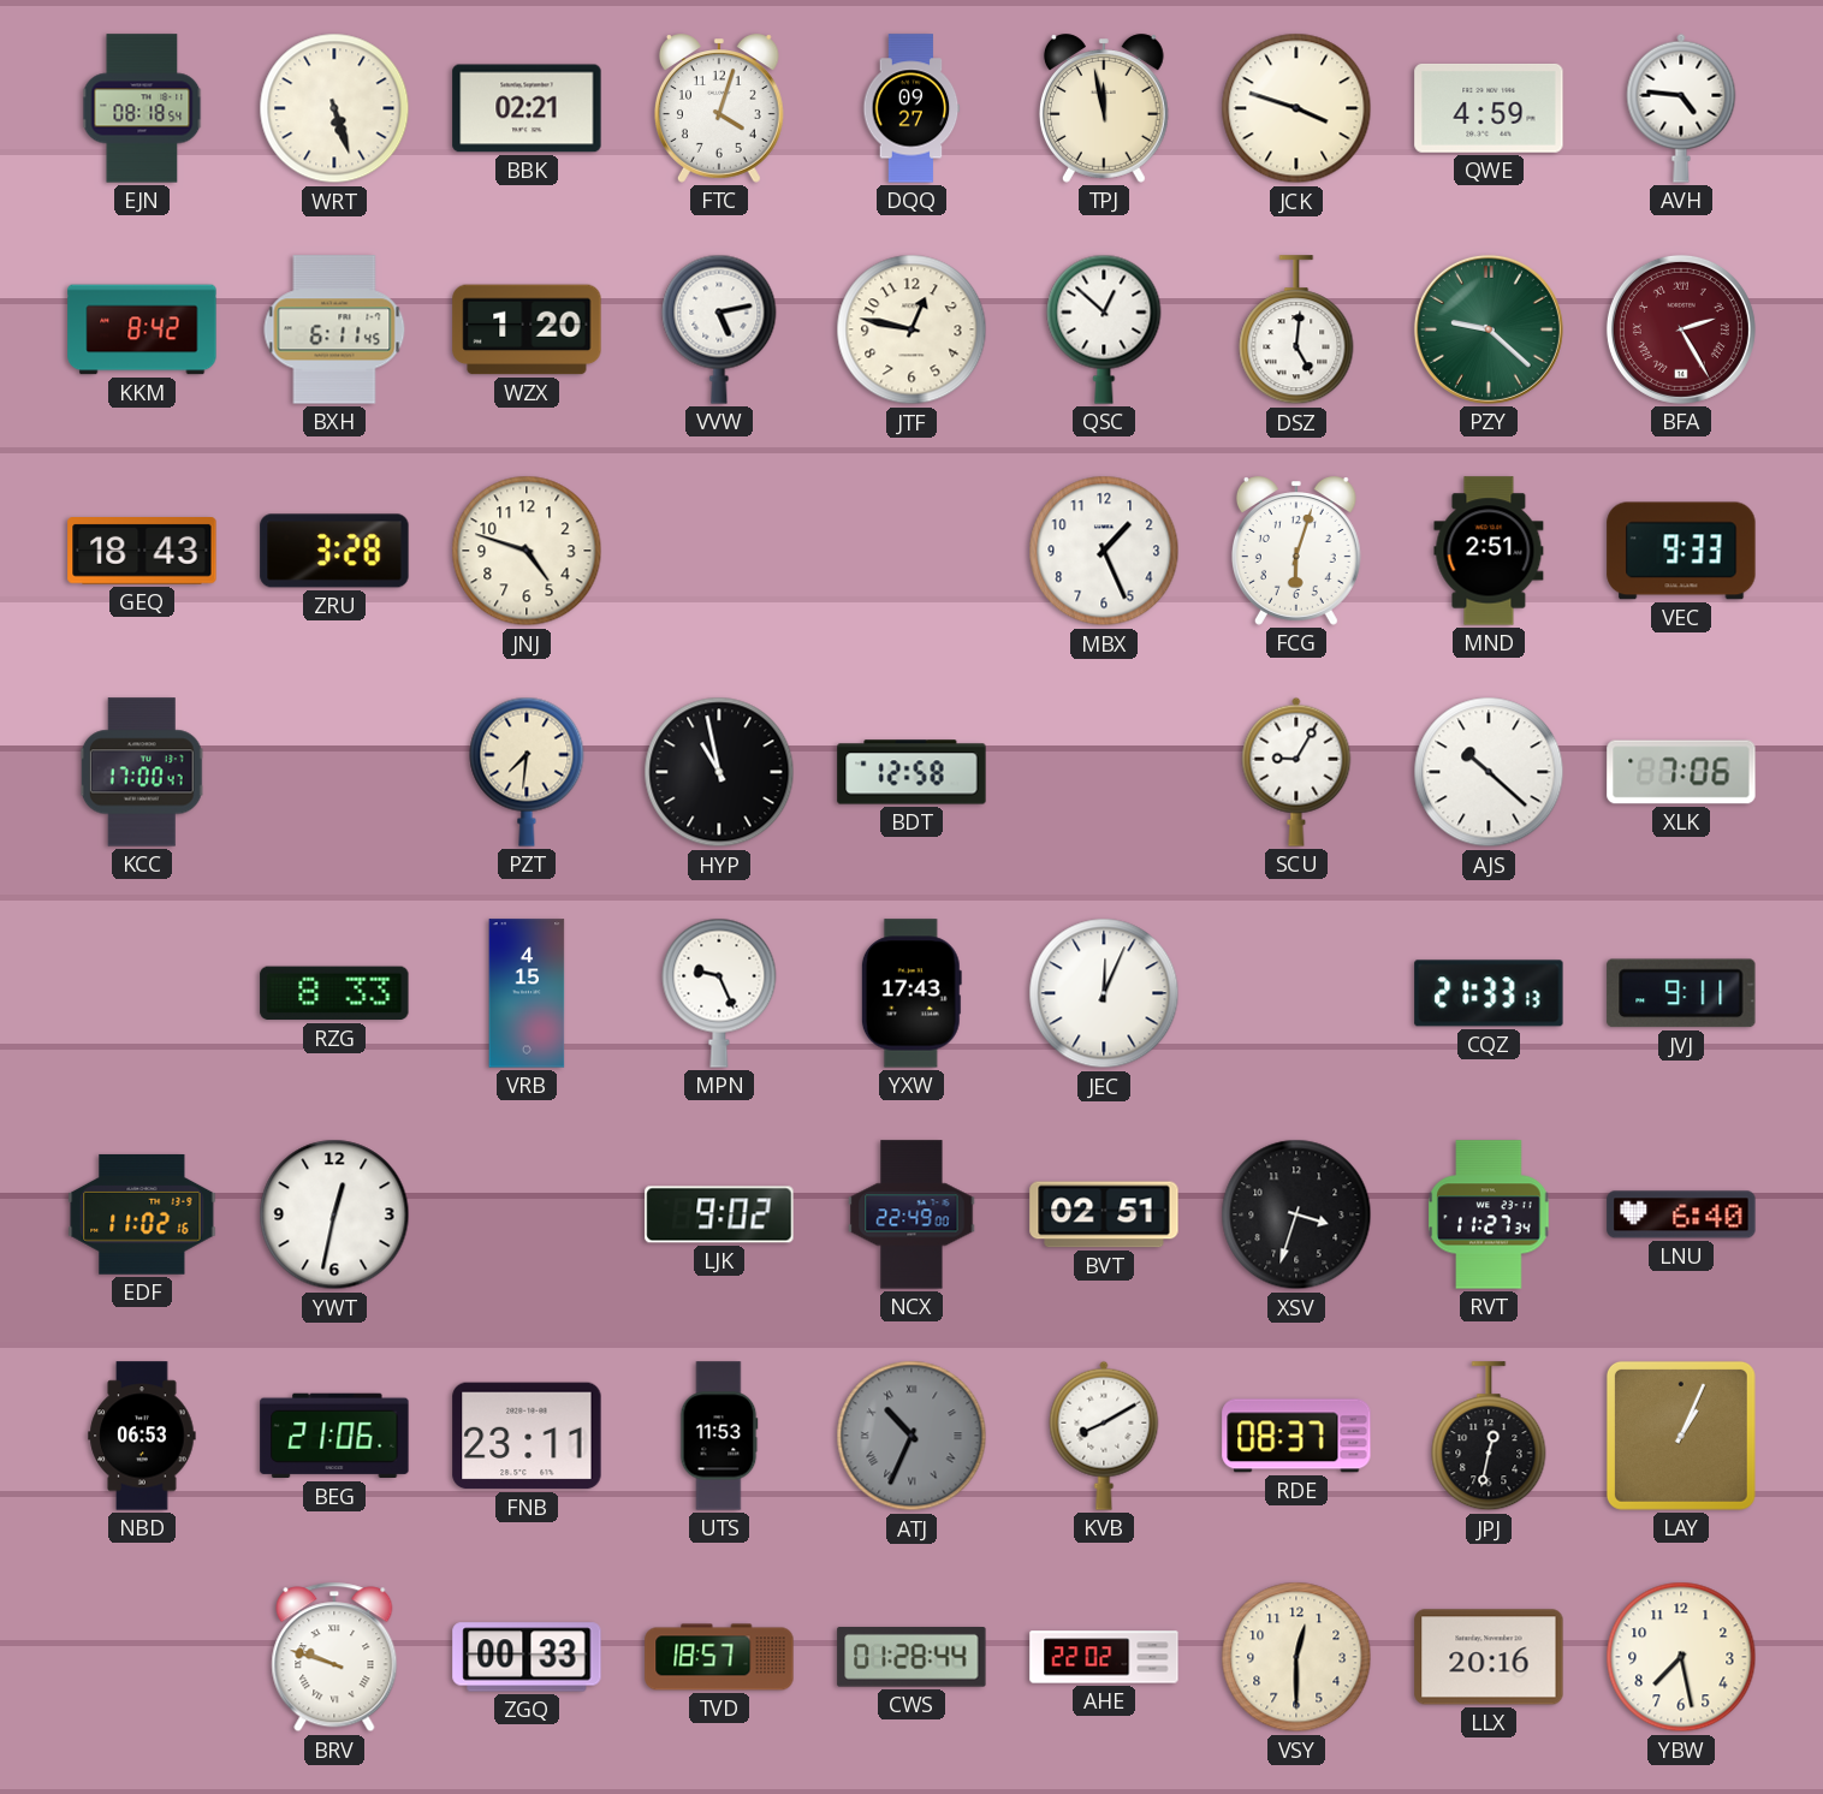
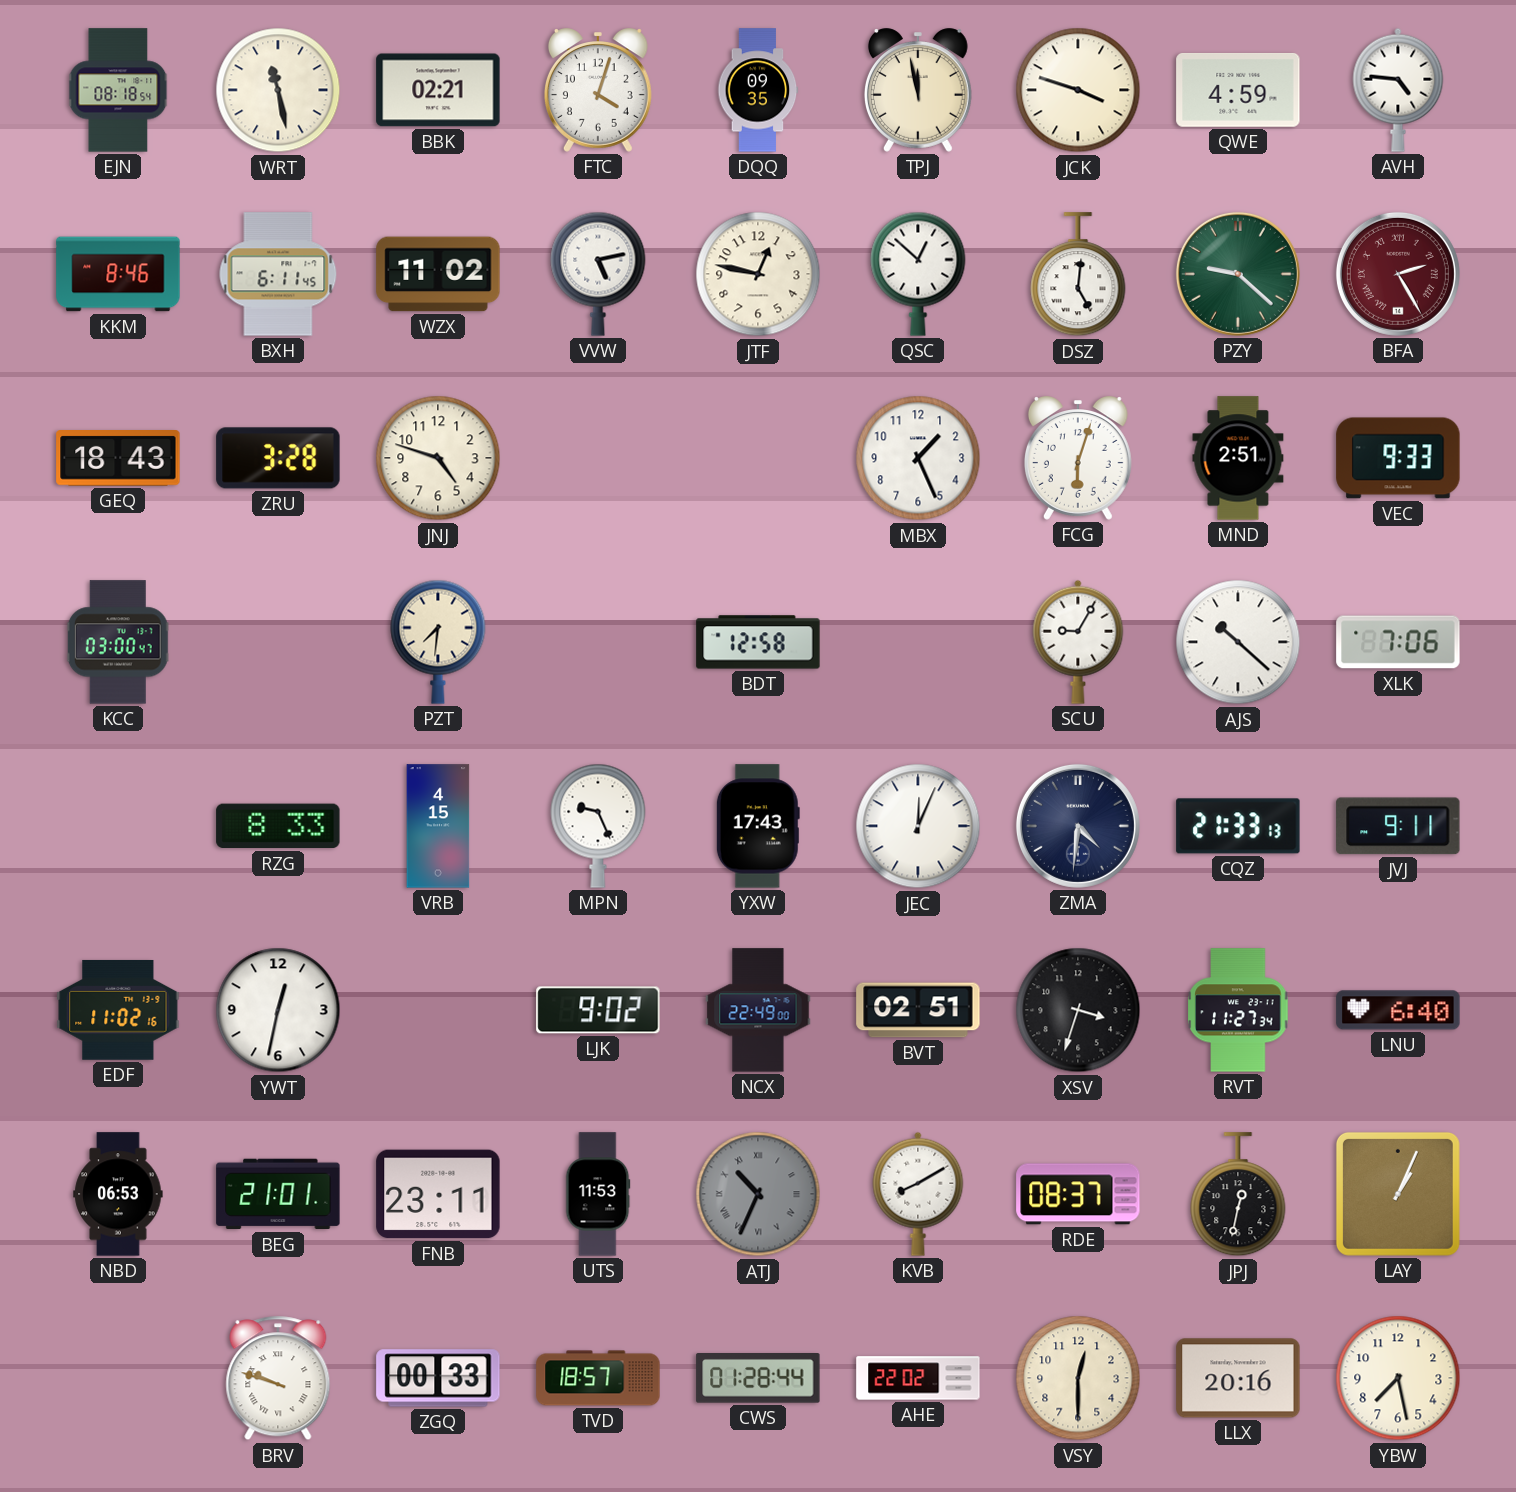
WRT: 5:27 -> 11:28
DQQ: 09:27 -> 09:35
KKM: 8:42 -> 8:46
WZX: 1:20 -> 11:02
KCC: 17:00 -> 03:00
HYP: 10:58 -> none
ZMA: none -> 4:31
BEG: 21:06 -> 21:01
